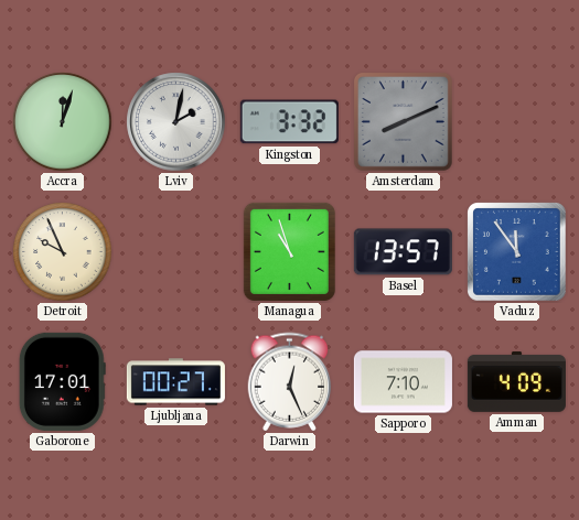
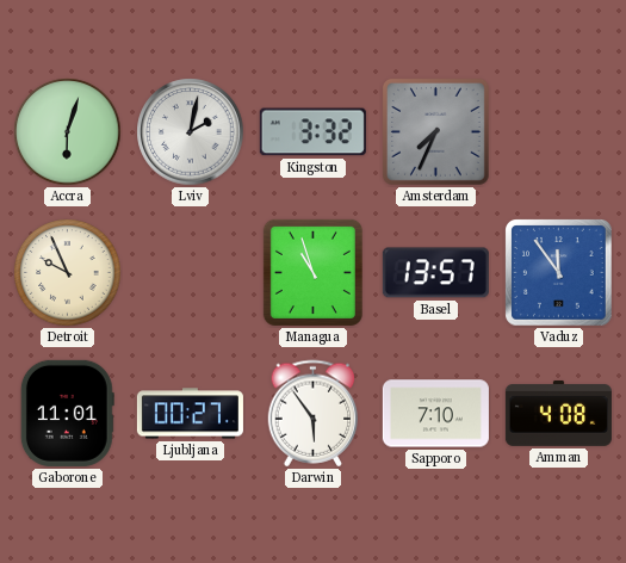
Accra: 12:03 -> 6:03
Amsterdam: 8:11 -> 7:34
Gaborone: 17:01 -> 11:01
Darwin: 12:26 -> 5:54
Amman: 4:09 -> 4:08
